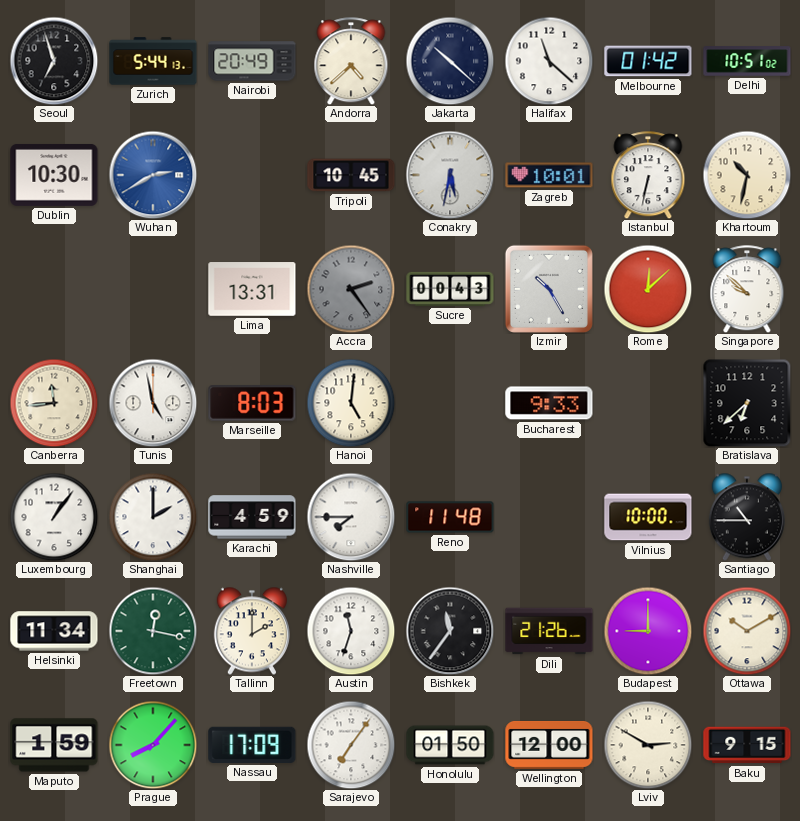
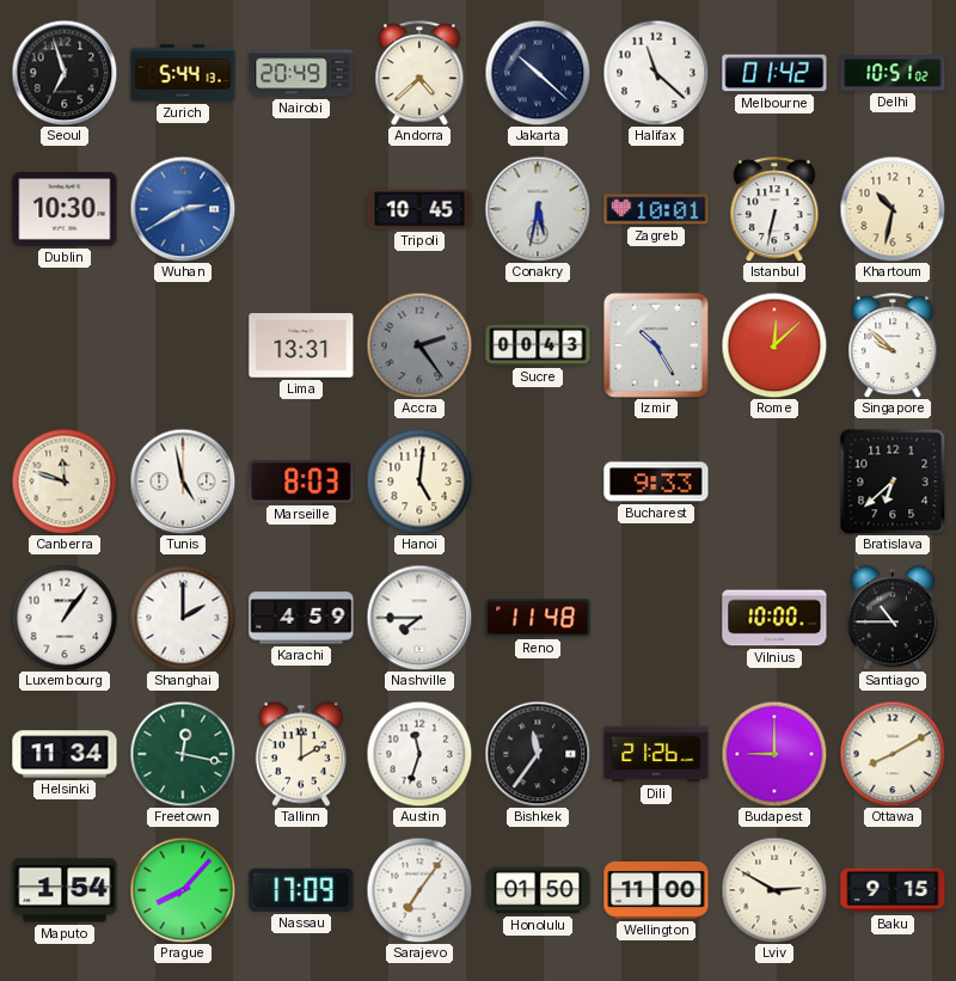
Canberra: 11:44 -> 11:48
Ottawa: 10:10 -> 8:10
Maputo: 1:59 -> 1:54
Wellington: 12:00 -> 11:00
